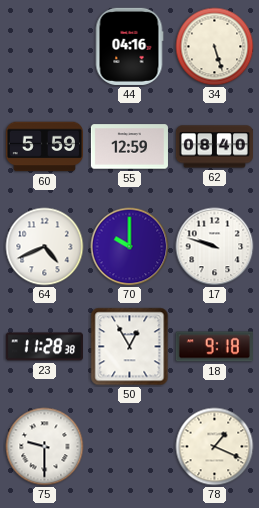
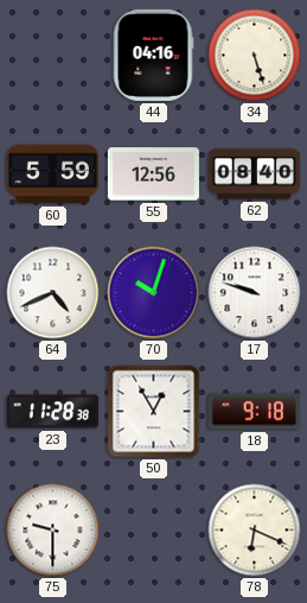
55: 12:59 -> 12:56
70: 10:00 -> 10:03
78: 1:19 -> 6:19
